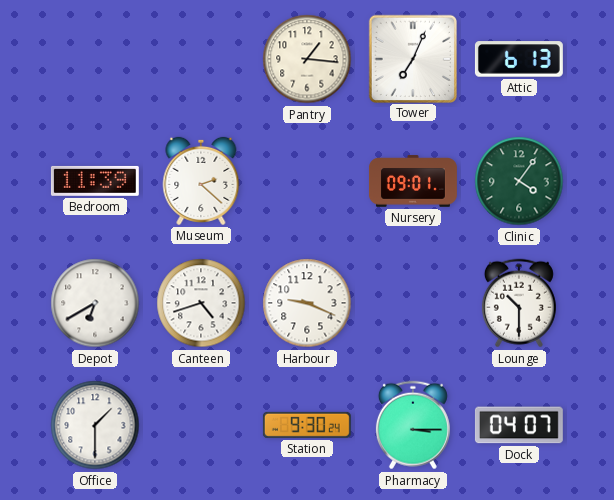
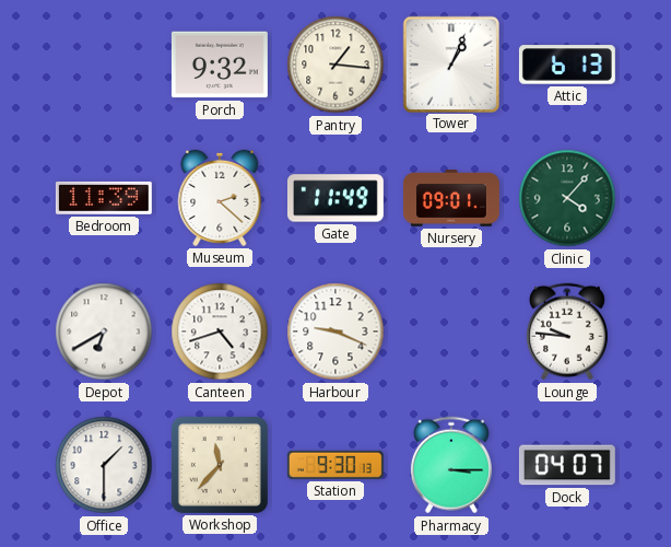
Porch: none -> 9:32
Tower: 7:04 -> 1:04
Gate: none -> 11:49
Clinic: 4:06 -> 4:07
Lounge: 10:30 -> 9:46
Workshop: none -> 11:37
Station: 9:30:24 -> 9:30:13
